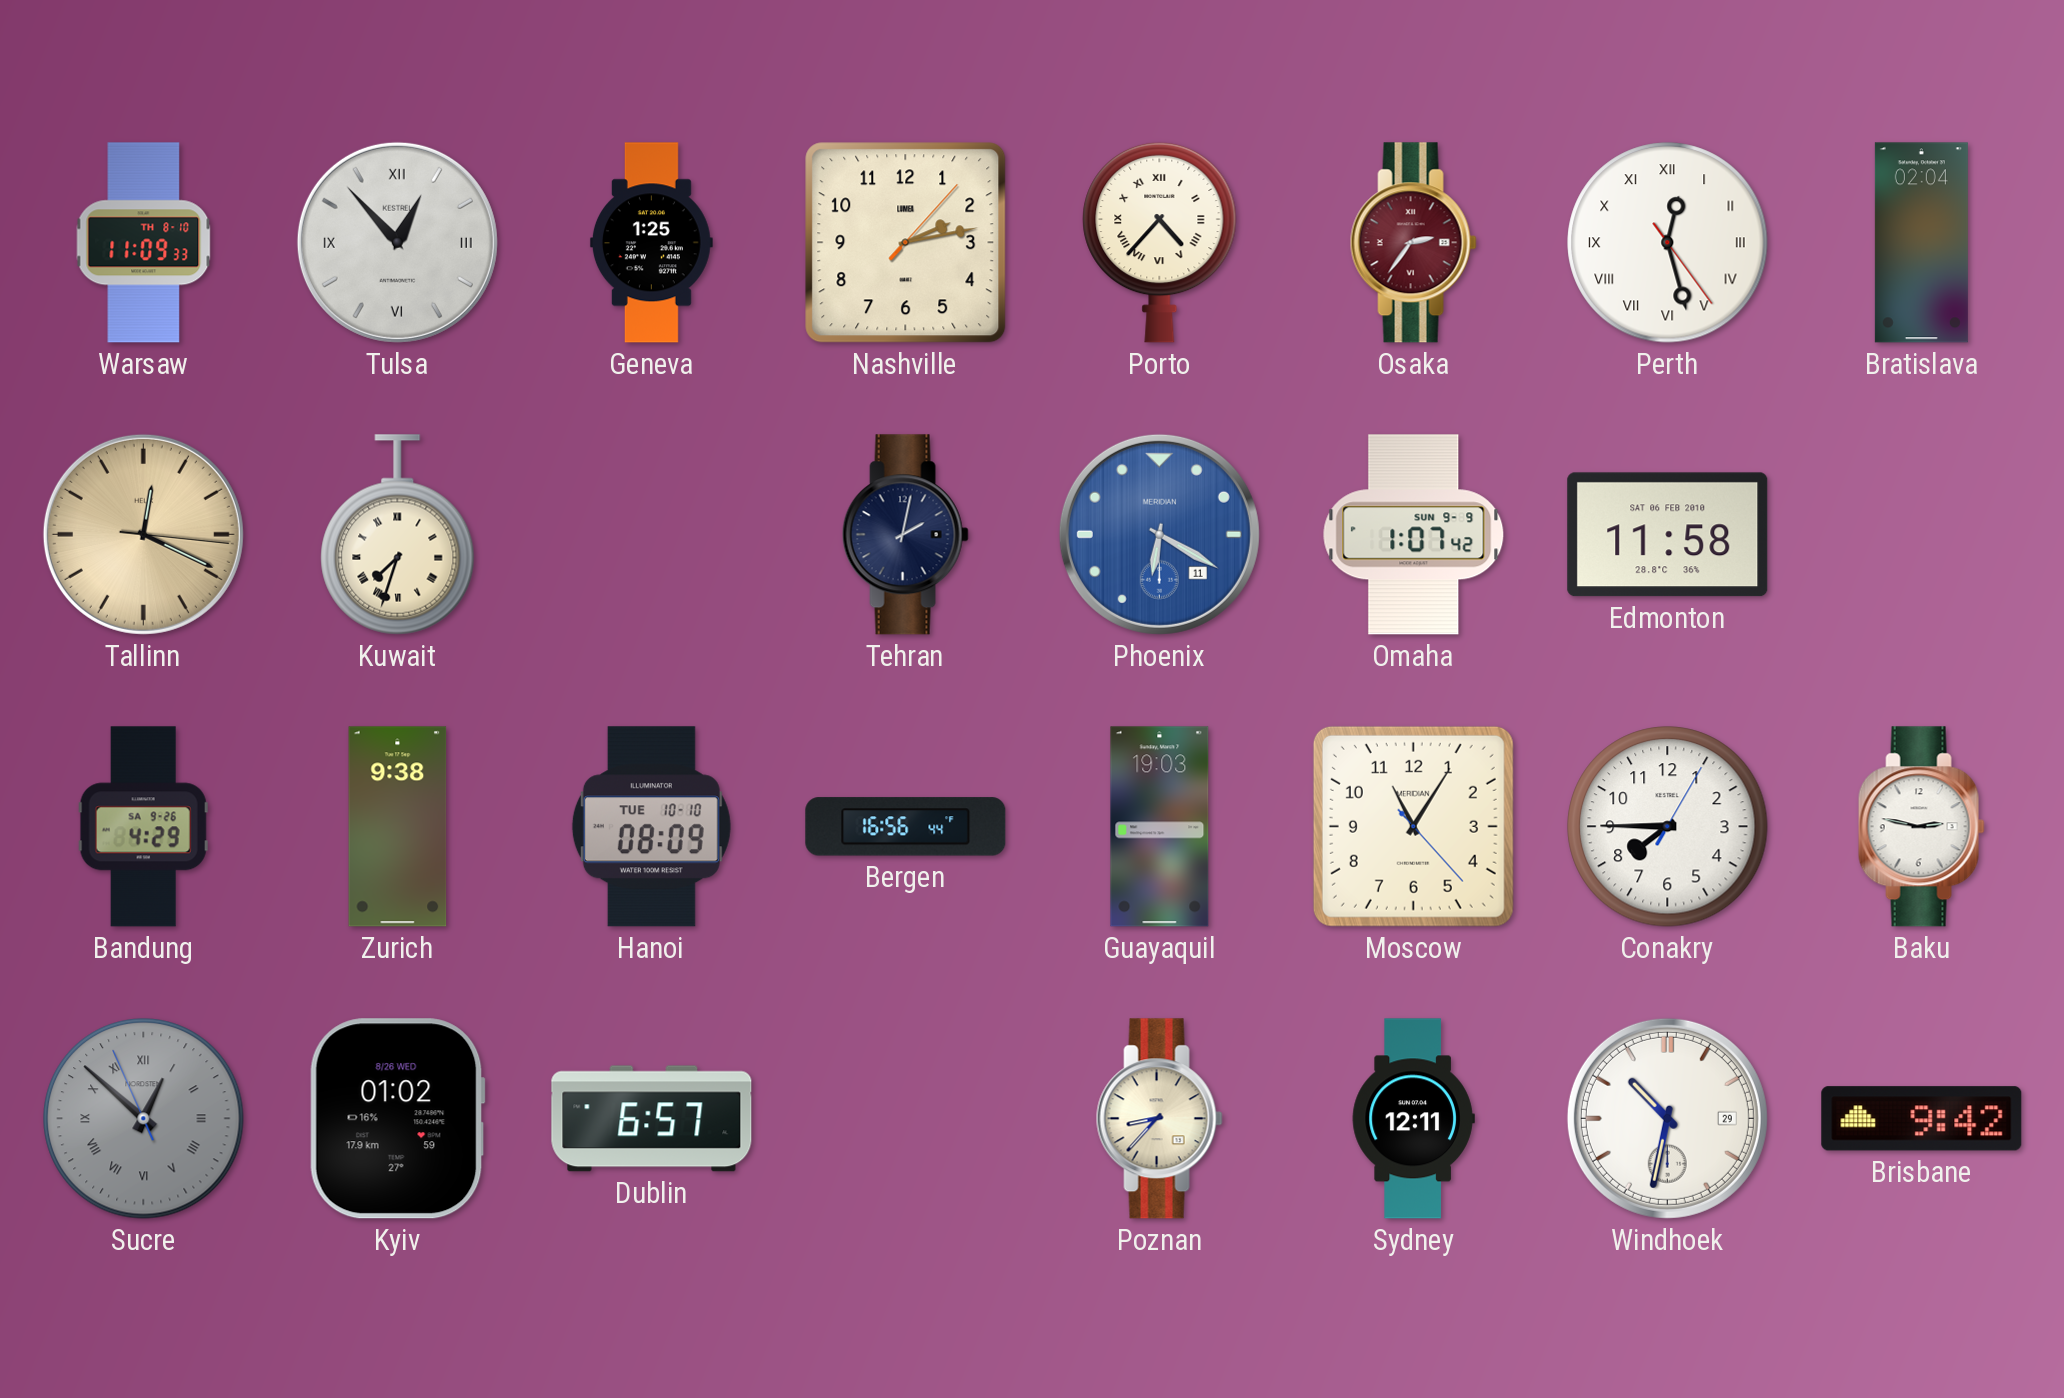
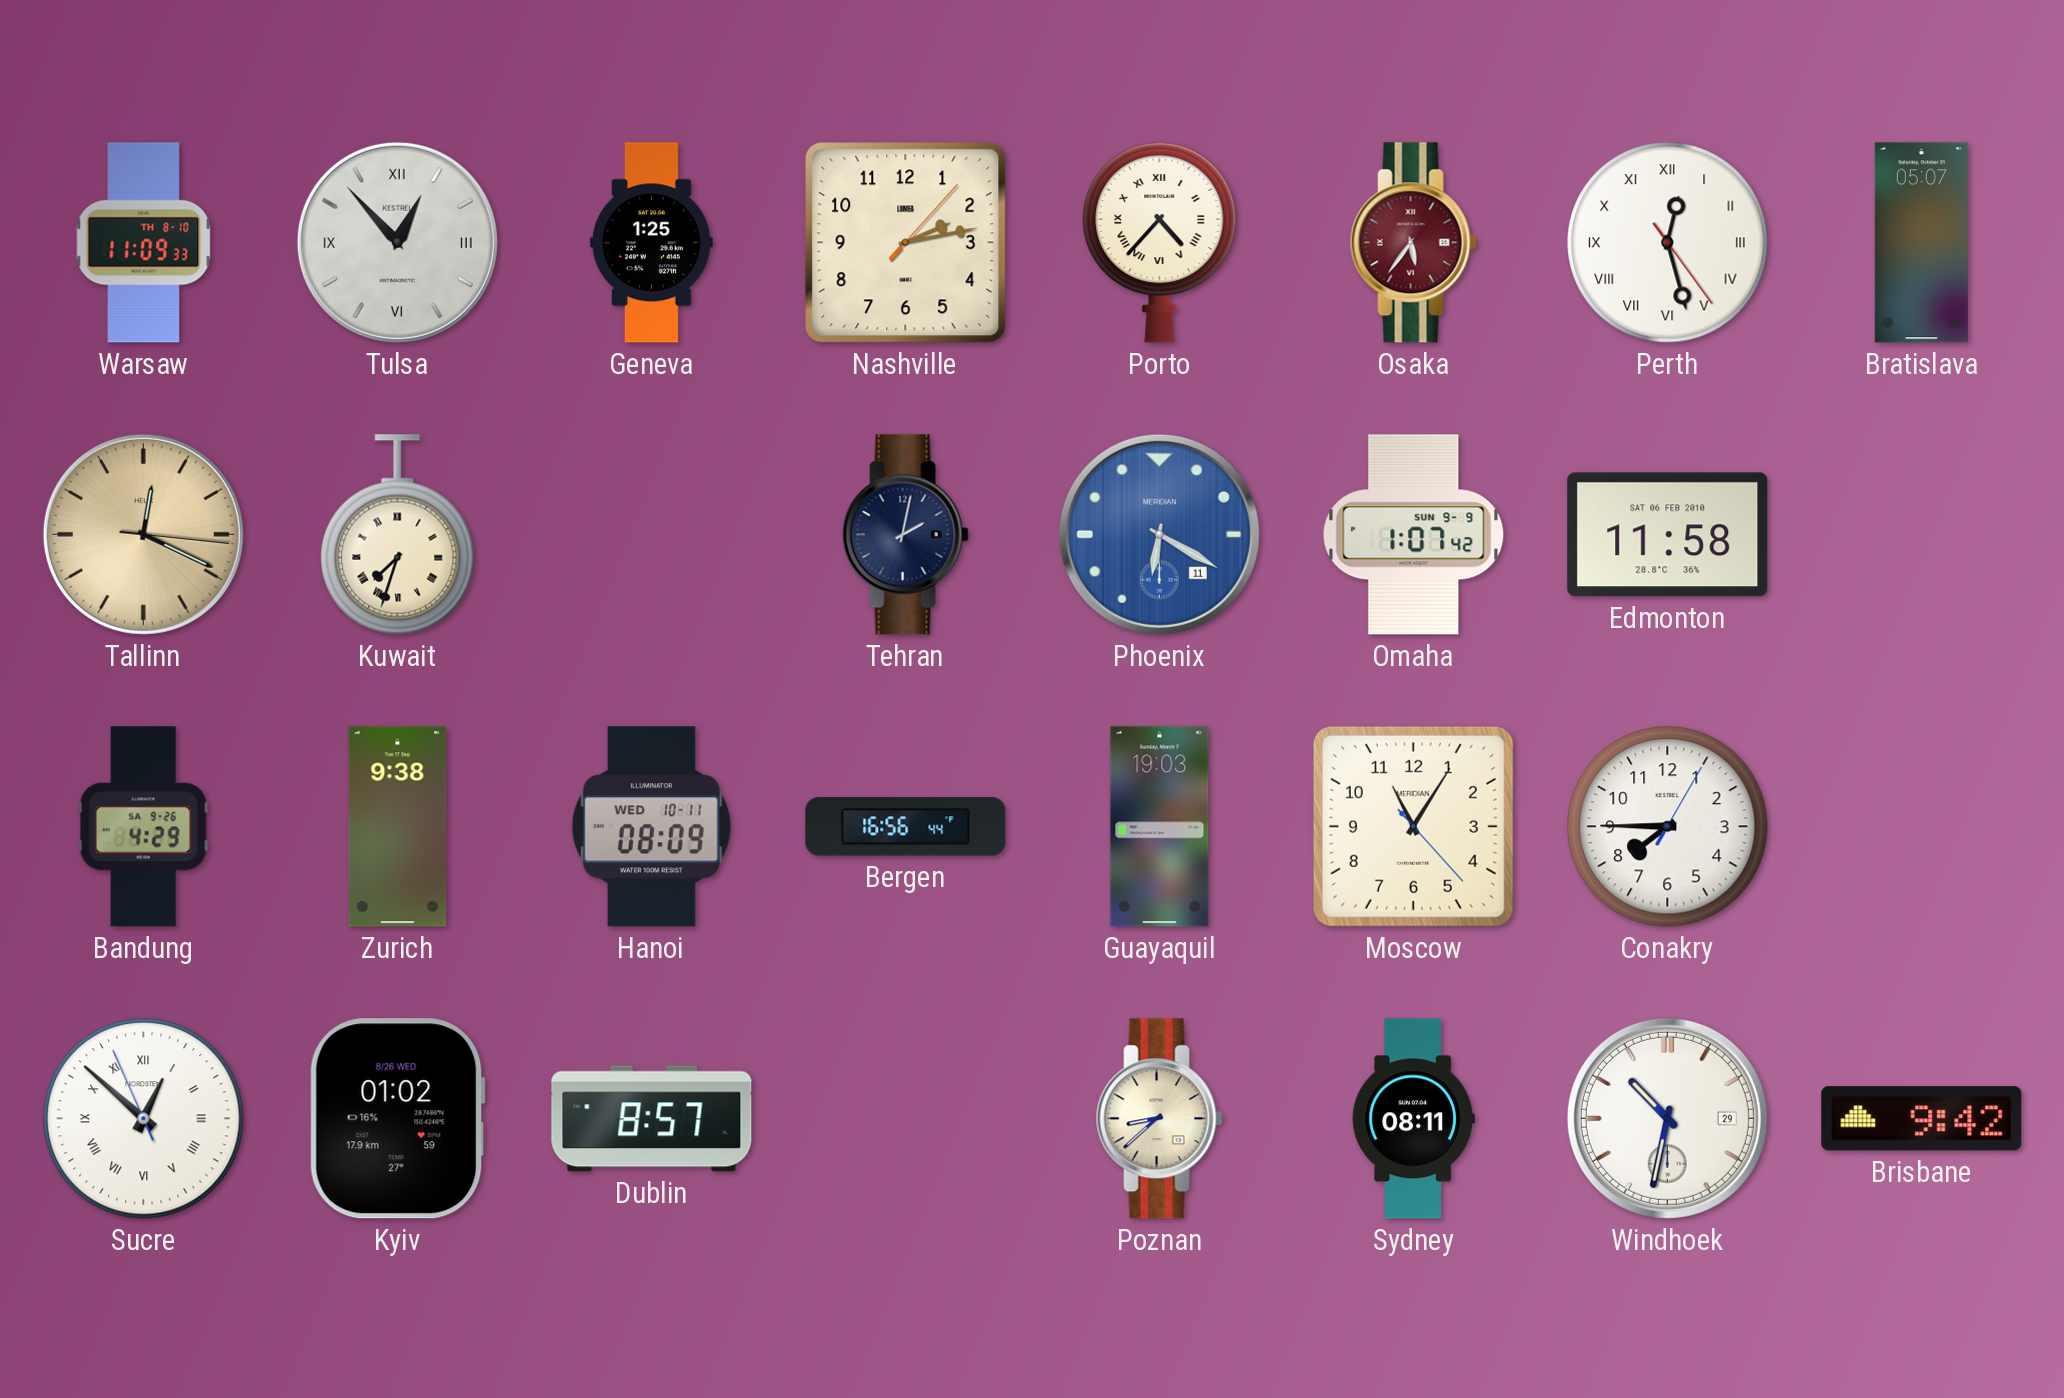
Osaka: 2:36 -> 5:36
Bratislava: 02:04 -> 05:07
Hanoi date: TUE 10-10 -> WED 10-11
Baku: 2:47 -> none
Sucre dial: grey -> white
Dublin: 6:57 -> 8:57
Poznan: 8:37 -> 8:38
Sydney: 12:11 -> 08:11
